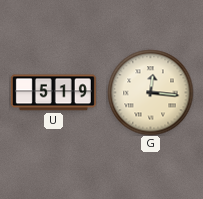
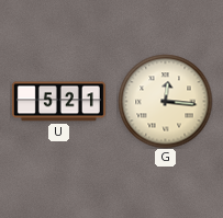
U: 5:19 -> 5:21
